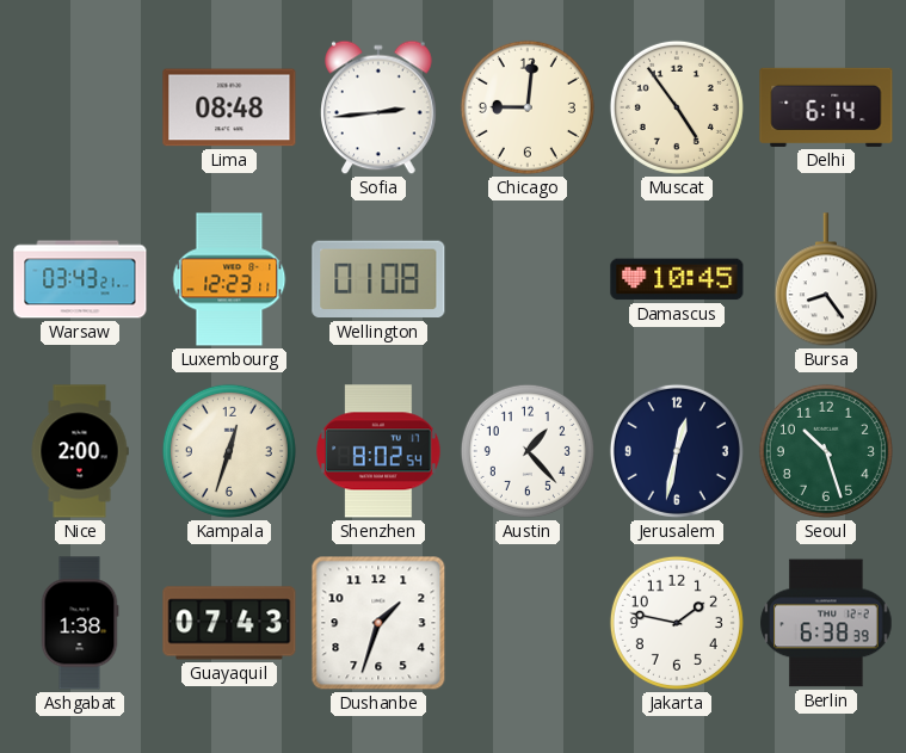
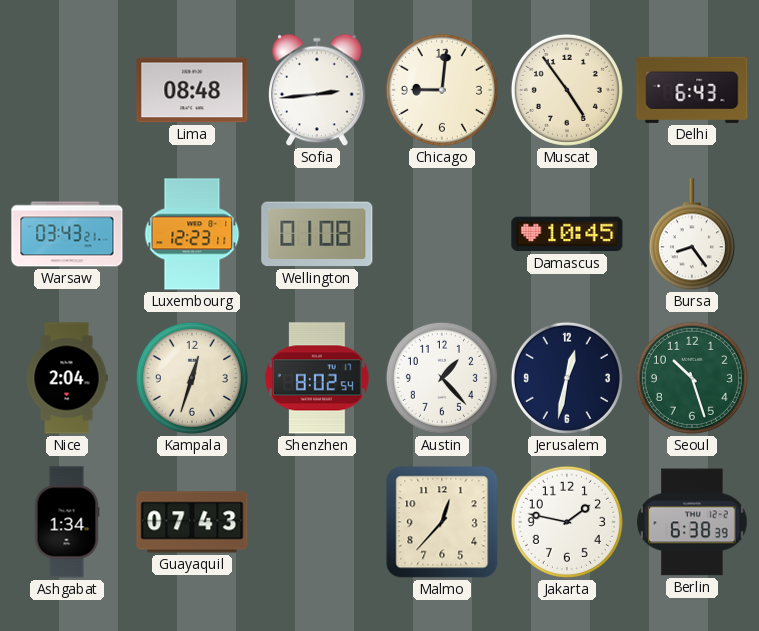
Delhi: 6:14 -> 6:43
Nice: 2:00 -> 2:04
Ashgabat: 1:38 -> 1:34
Dushanbe: 1:33 -> none
Malmo: none -> 12:37
